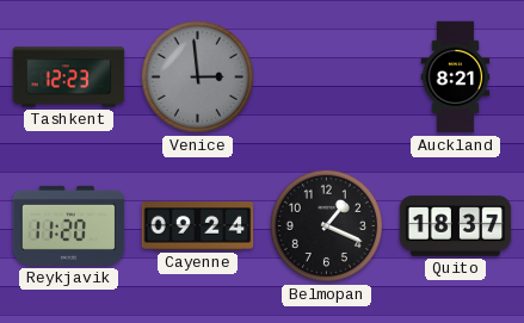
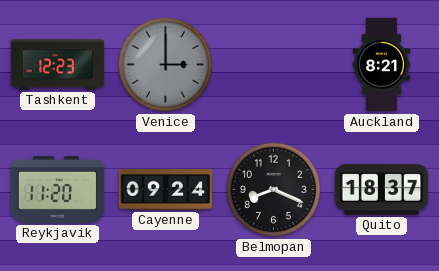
Venice: 2:59 -> 3:00
Belmopan: 1:19 -> 8:19
